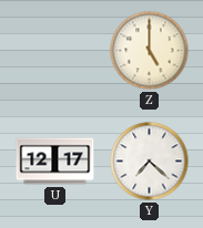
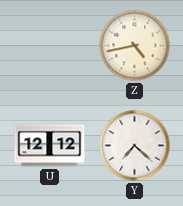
Z: 5:00 -> 4:43
U: 12:17 -> 12:12
